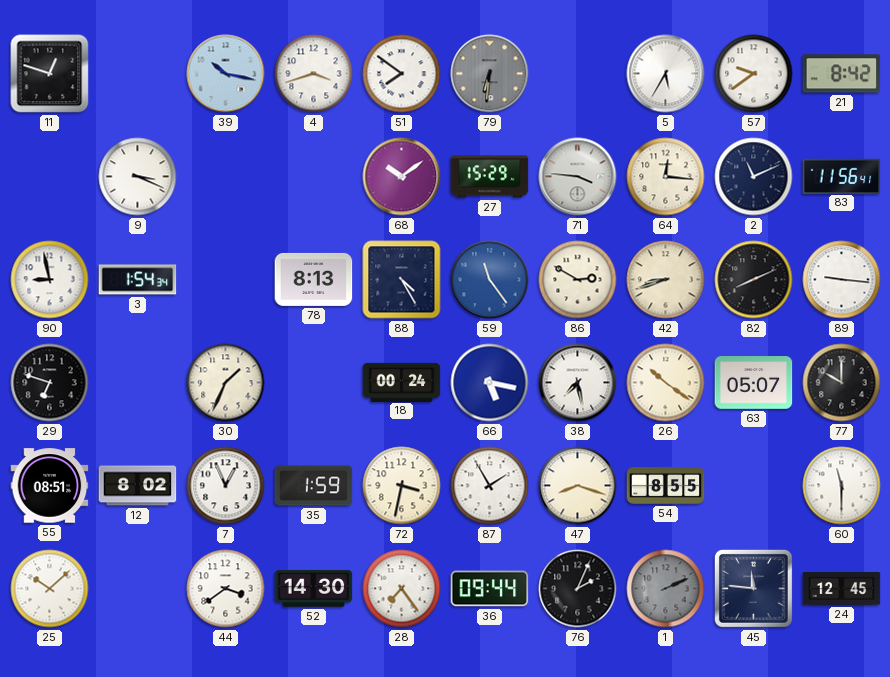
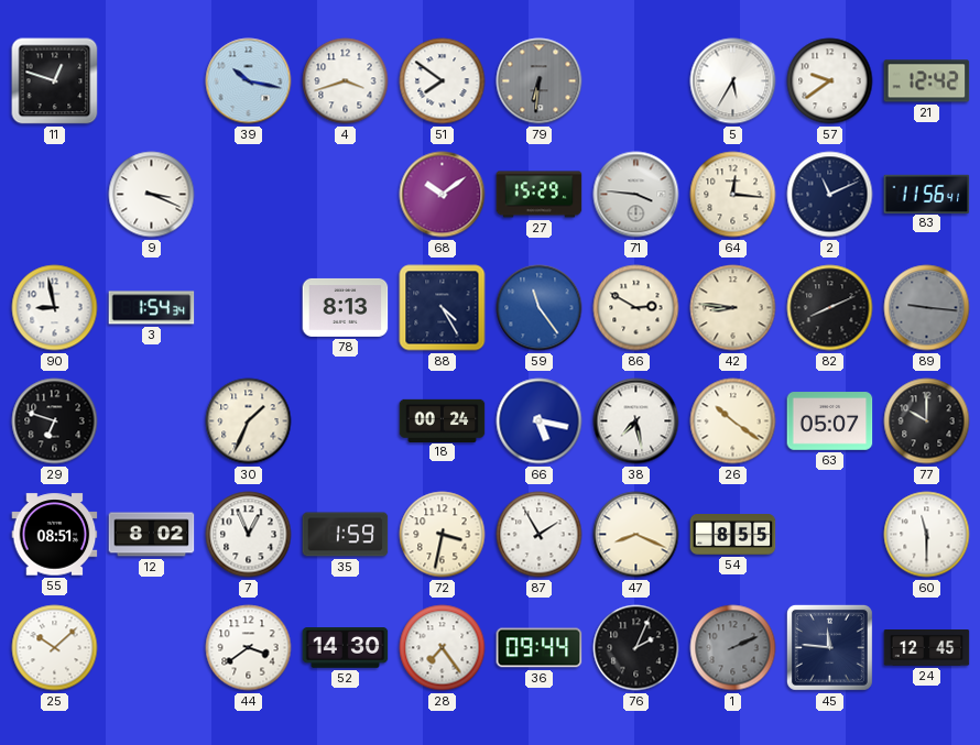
21: 8:42 -> 12:42
42: 8:42 -> 8:46
89 dial: white -> grey
47: 8:18 -> 8:19
